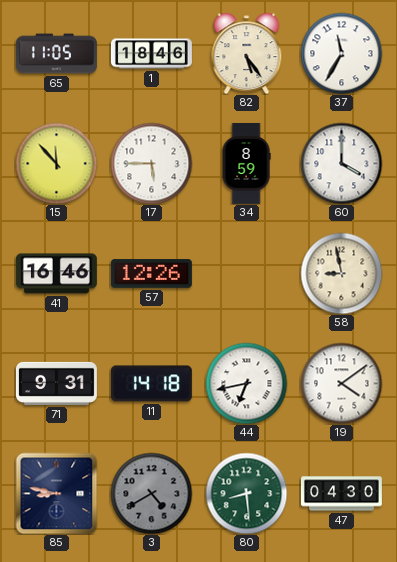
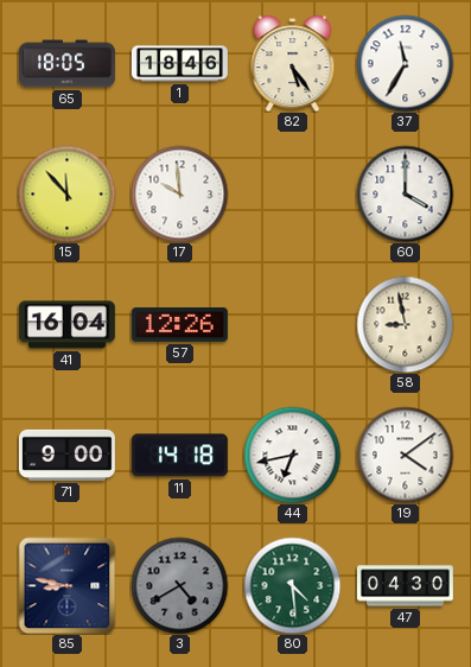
65: 11:05 -> 18:05
17: 5:45 -> 9:59
34: 8:59 -> none
41: 16:46 -> 16:04
71: 9:31 -> 9:00
80: 8:29 -> 4:29
